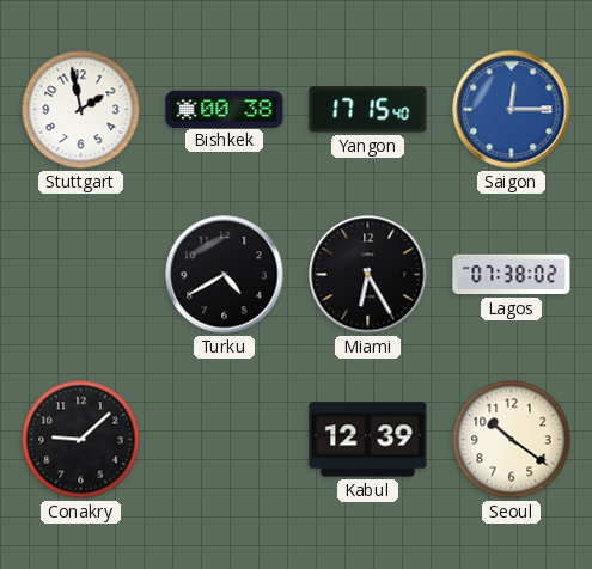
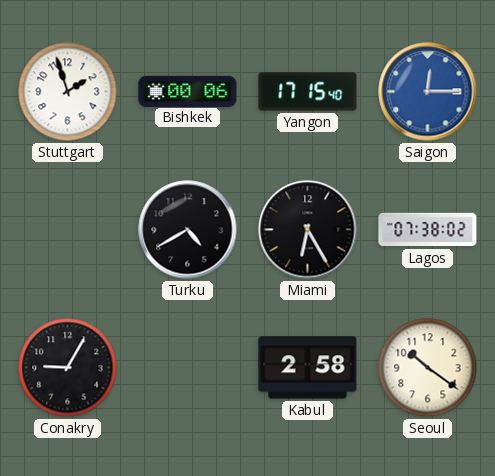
Stuttgart: 1:58 -> 1:57
Bishkek: 00:38 -> 00:06
Conakry: 9:08 -> 9:05
Kabul: 12:39 -> 2:58
